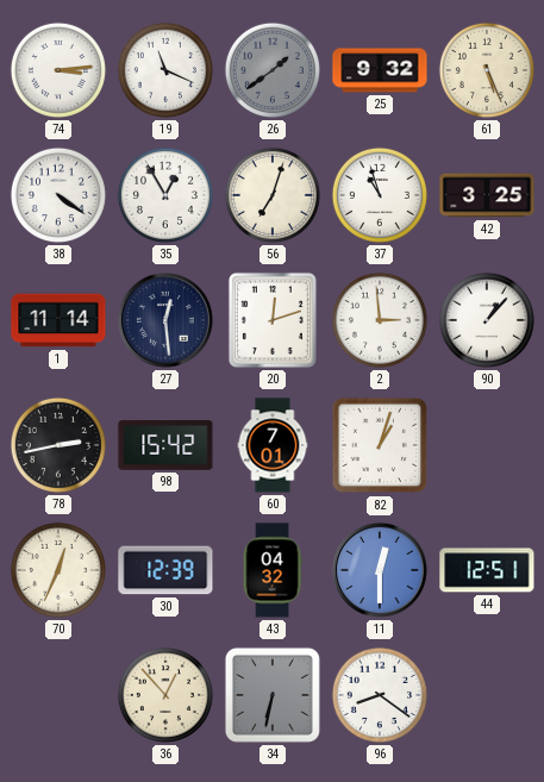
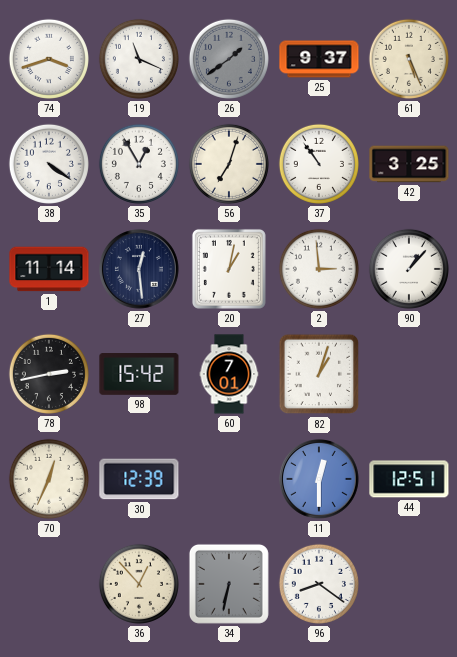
74: 3:14 -> 3:42
25: 9:32 -> 9:37
37: 10:57 -> 10:54
20: 12:12 -> 1:02
43: 04:32 -> none
